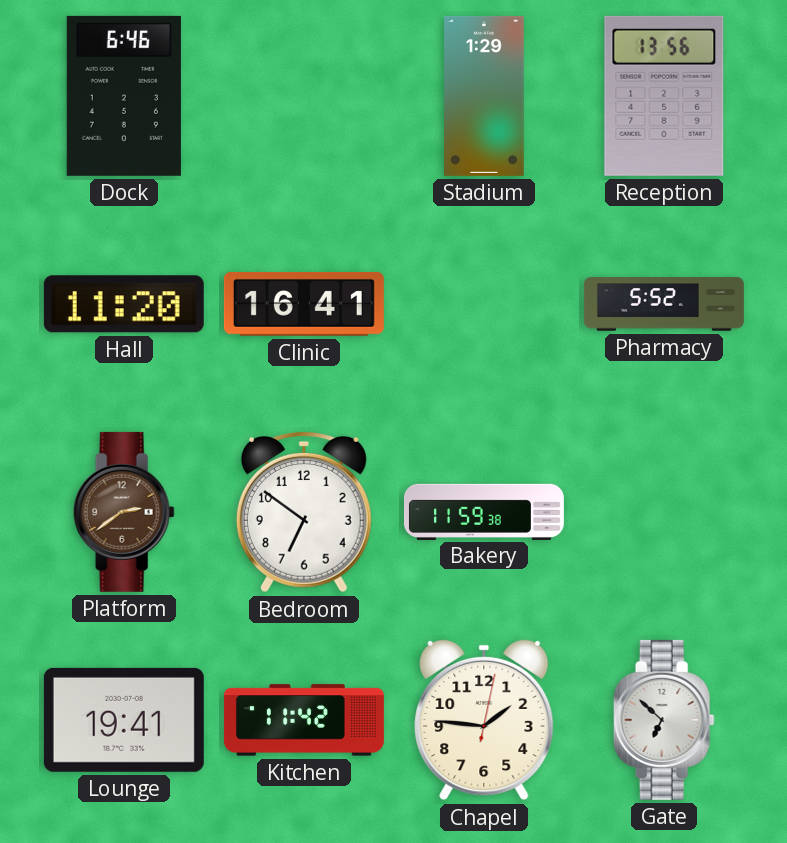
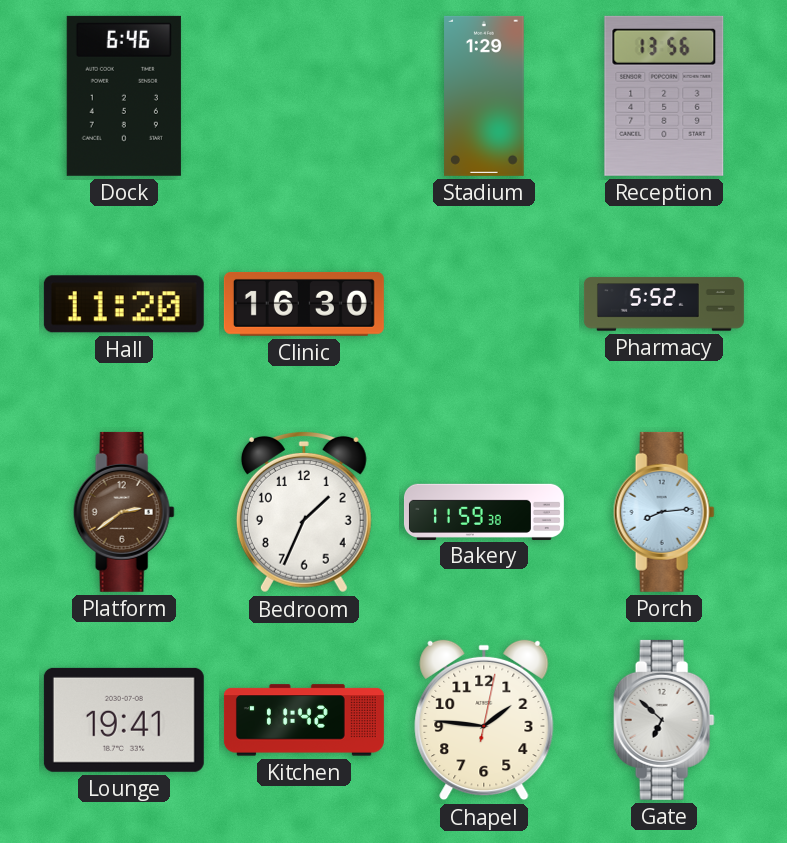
Clinic: 16:41 -> 16:30
Bedroom: 6:51 -> 1:34
Porch: none -> 8:14
